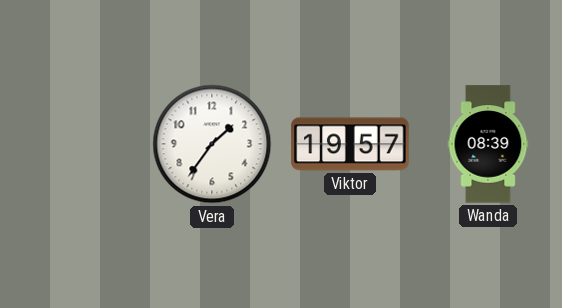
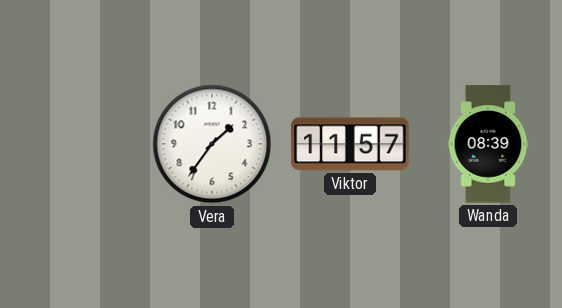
Viktor: 19:57 -> 11:57
